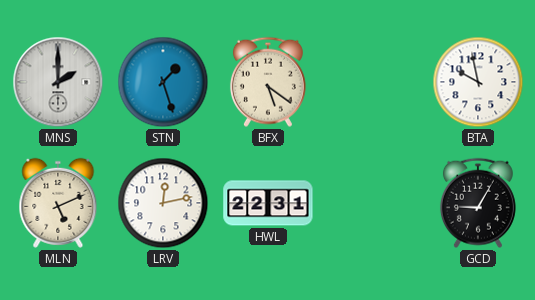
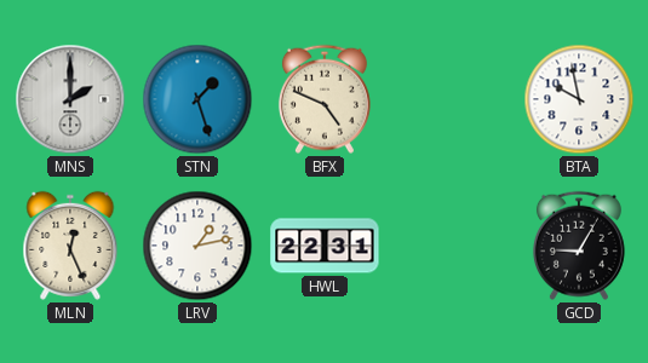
BFX: 5:21 -> 4:49
MLN: 5:11 -> 12:26
LRV: 12:13 -> 1:13
